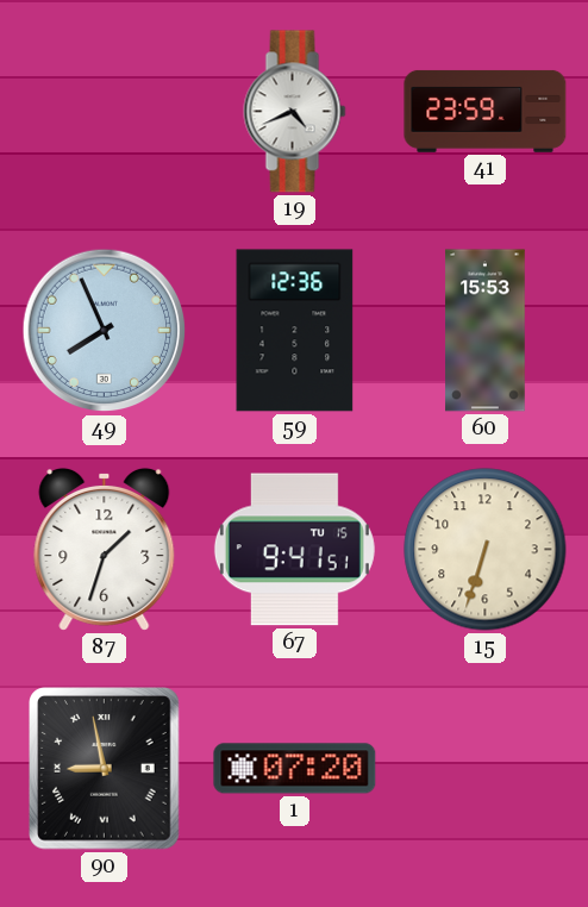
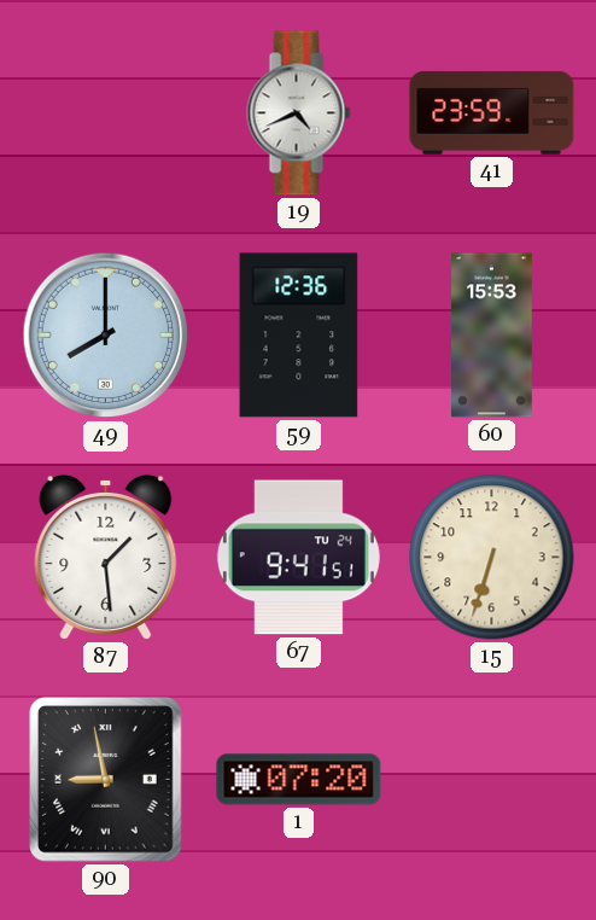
49: 7:56 -> 8:00
87: 1:33 -> 1:29
67 date: TU 15 -> TU 24
